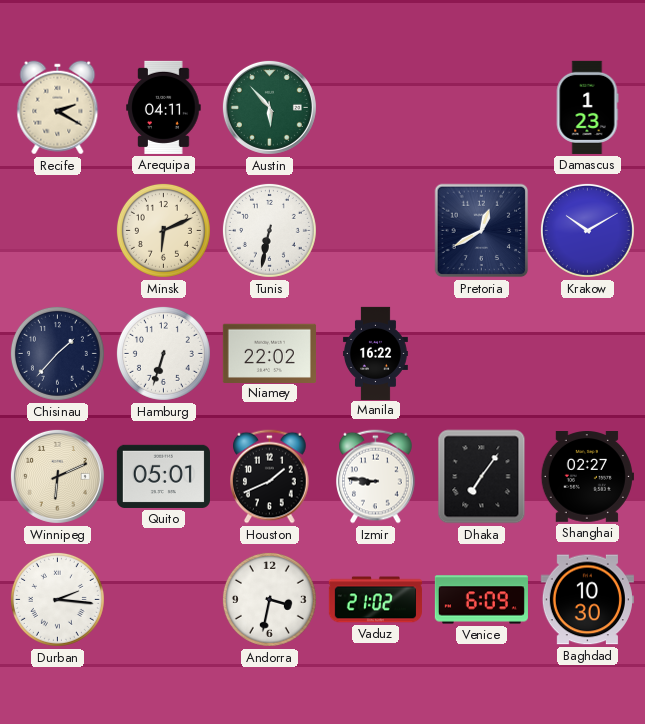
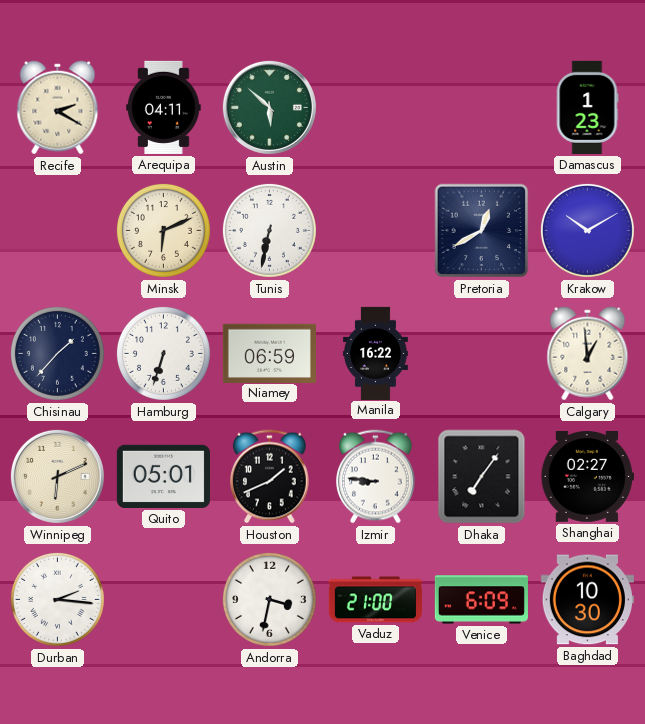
Austin: 5:53 -> 5:52
Niamey: 22:02 -> 06:59
Calgary: none -> 12:59
Vaduz: 21:02 -> 21:00
